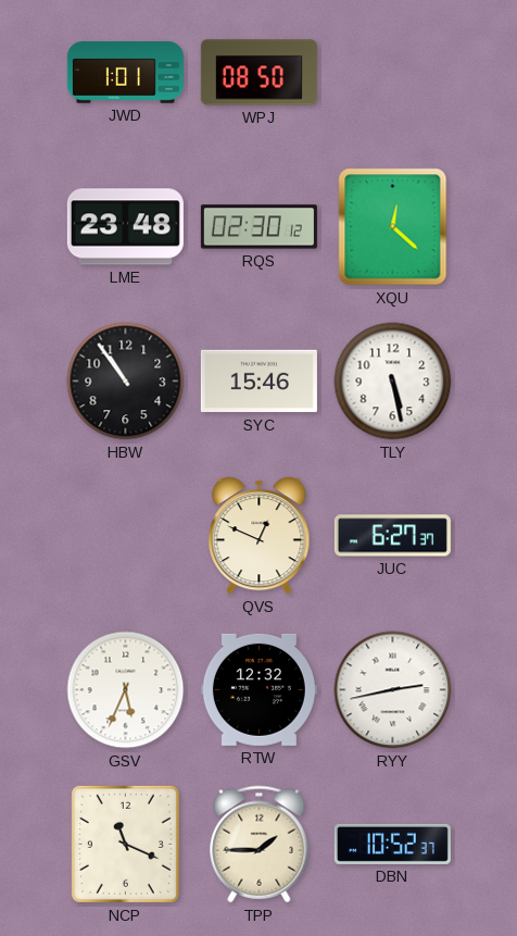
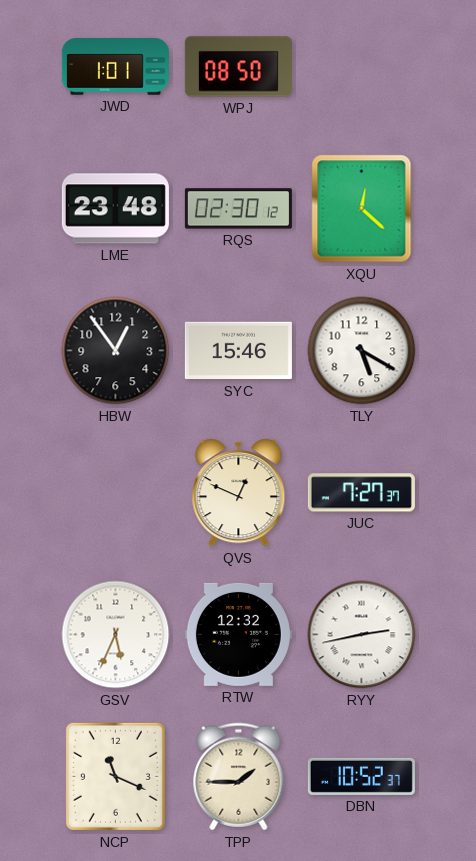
HBW: 10:54 -> 12:54
TLY: 5:28 -> 5:20
JUC: 6:27 -> 7:27
